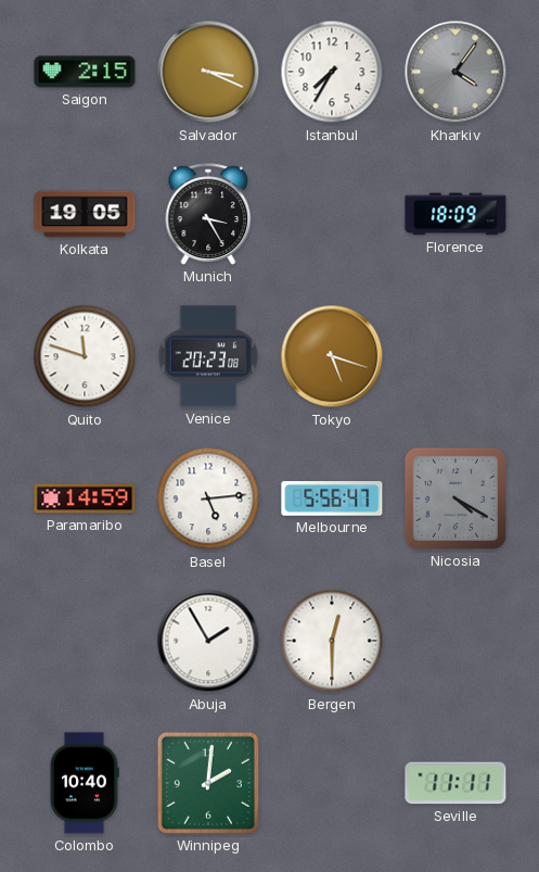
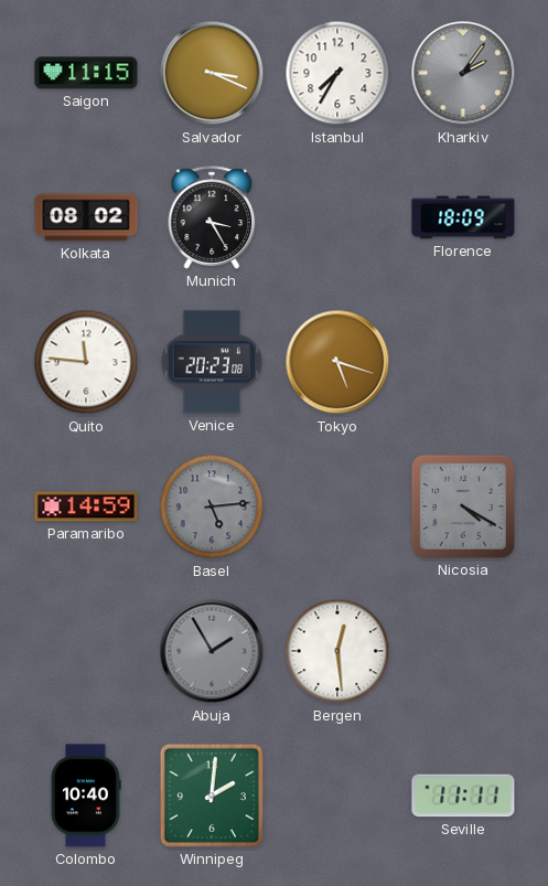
Saigon: 2:15 -> 11:15
Kharkiv: 4:06 -> 2:06
Kolkata: 19:05 -> 08:02
Quito: 11:48 -> 11:46
Basel dial: white -> grey
Melbourne: 5:56 -> none
Abuja dial: white -> grey
Bergen: 12:30 -> 12:29
